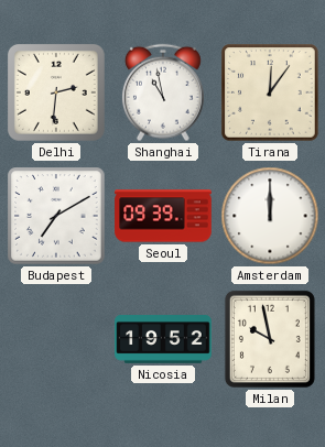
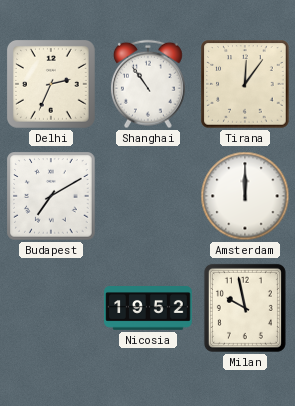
Delhi: 2:31 -> 2:34
Shanghai: 10:58 -> 10:54
Seoul: 09:39 -> none
